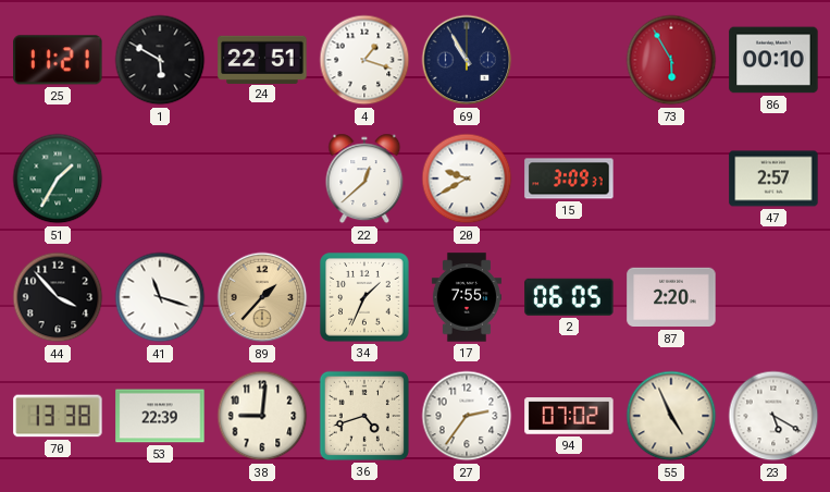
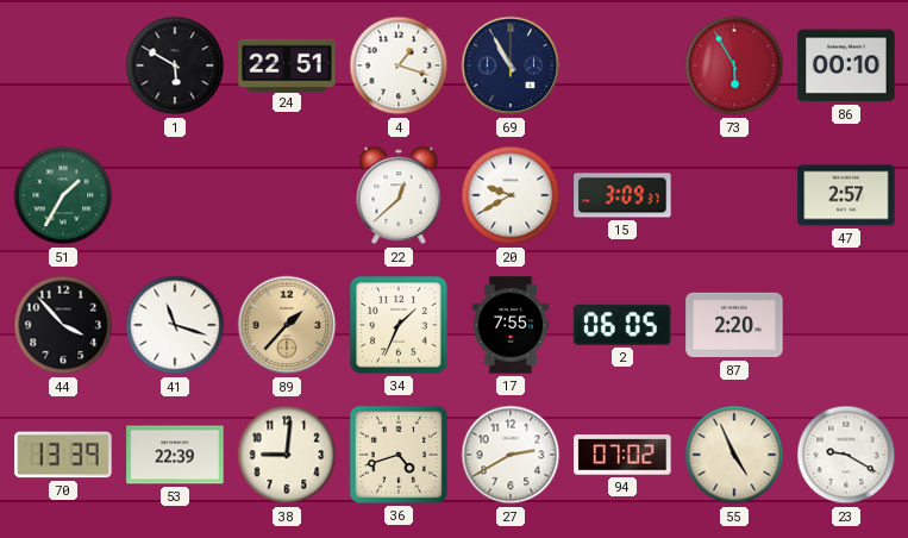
25: 11:21 -> none
70: 13:38 -> 13:39
27: 2:36 -> 2:40
23: 5:20 -> 9:20
